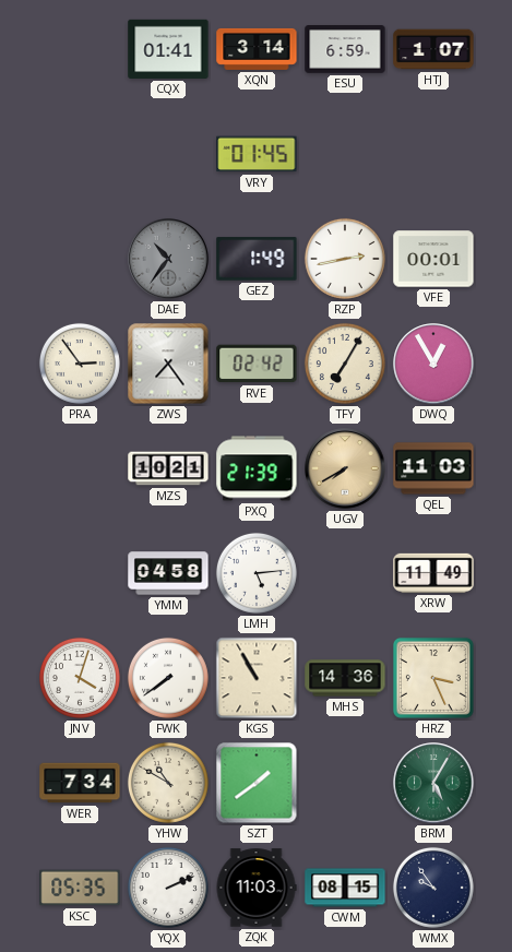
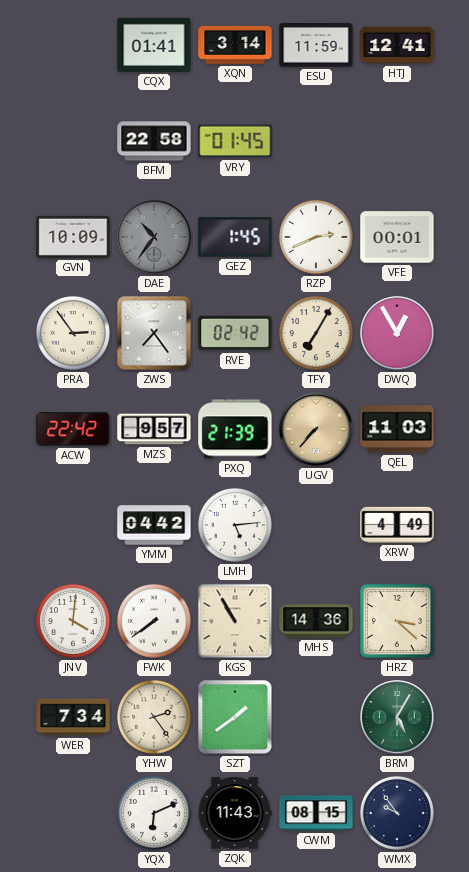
ESU: 6:59 -> 11:59
HTJ: 1:07 -> 12:41
BFM: none -> 22:58
GVN: none -> 10:09
GEZ: 1:49 -> 1:45
RZP: 2:43 -> 2:41
ACW: none -> 22:42
MZS: 10:21 -> 9:57
UGV: 7:40 -> 7:37
YMM: 04:58 -> 04:42
XRW: 11:49 -> 4:49
JNV: 4:03 -> 4:01
HRZ: 3:26 -> 3:22
YHW: 10:50 -> 2:24
KSC: 05:35 -> none
YQX: 2:11 -> 6:11
ZQK: 11:03 -> 11:43
